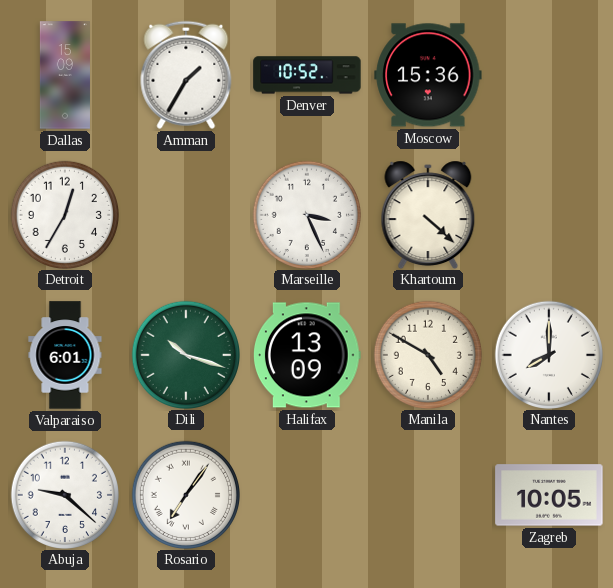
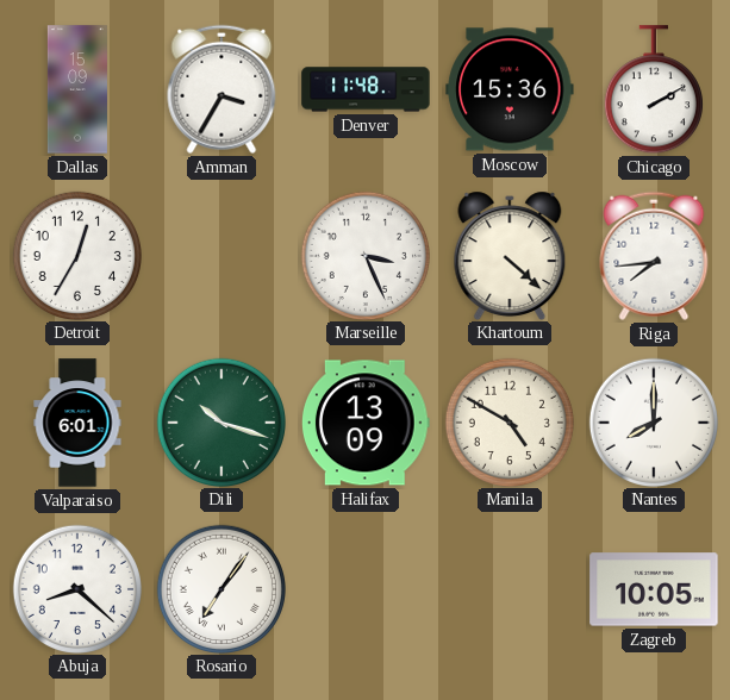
Amman: 1:35 -> 3:35
Denver: 10:52 -> 11:48
Chicago: none -> 2:10
Riga: none -> 7:44
Abuja: 9:22 -> 8:22
